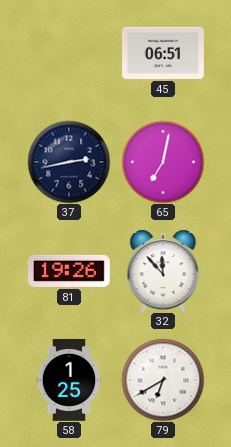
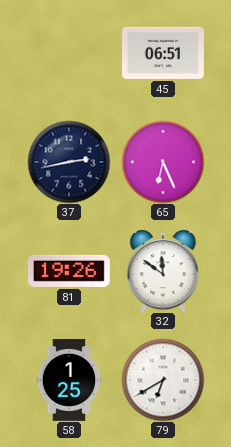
65: 7:02 -> 6:26
32: 11:53 -> 11:51
